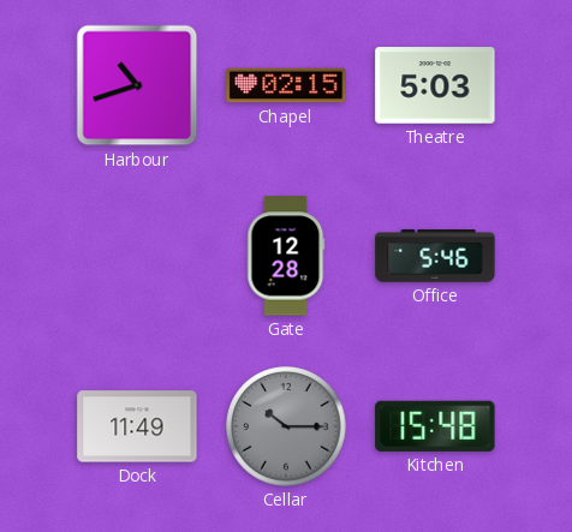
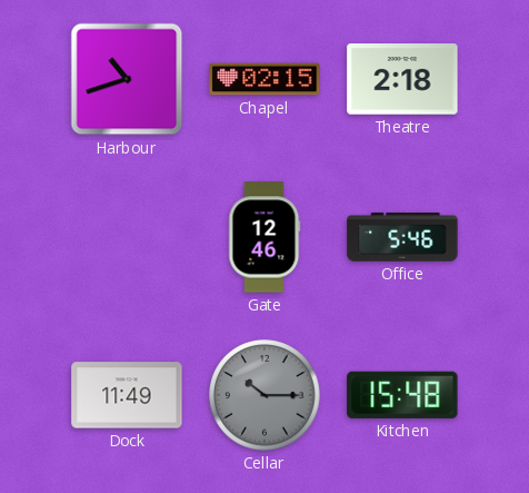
Theatre: 5:03 -> 2:18
Gate: 12:28 -> 12:46
